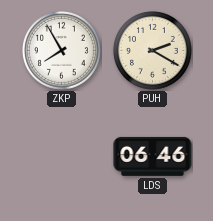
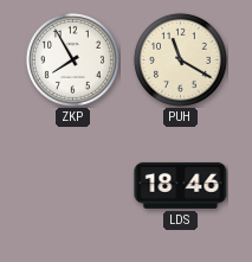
PUH: 2:20 -> 11:20
LDS: 06:46 -> 18:46
